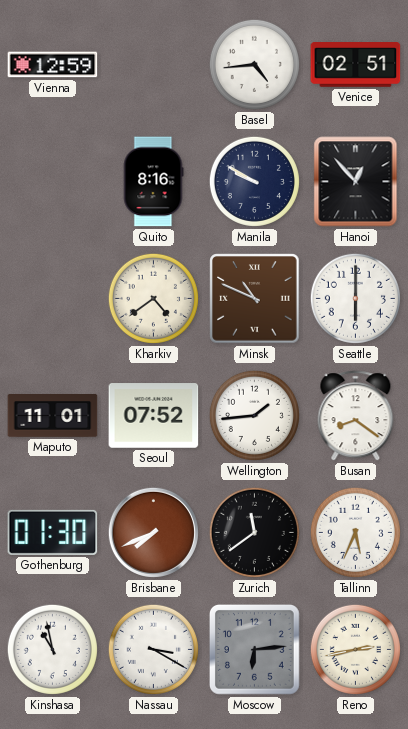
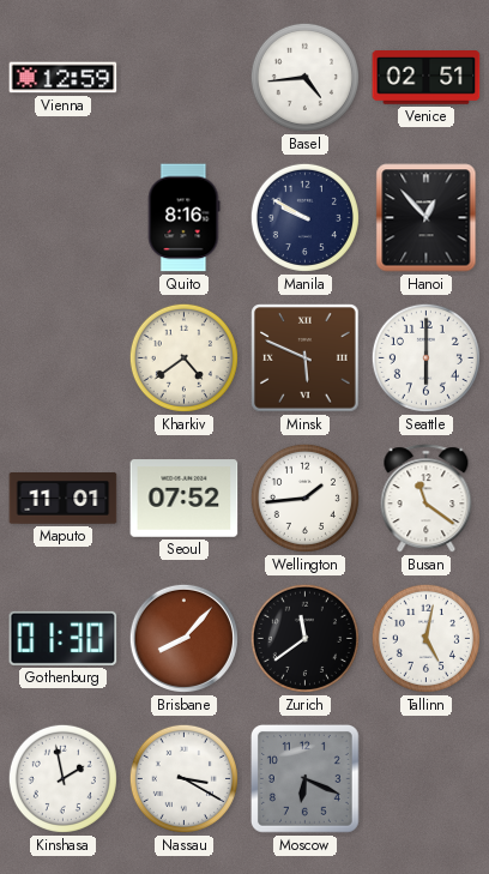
Minsk: 10:49 -> 5:49
Busan: 8:21 -> 11:21
Brisbane: 7:41 -> 8:07
Tallinn: 5:34 -> 5:02
Kinshasa: 10:58 -> 1:58
Moscow: 6:14 -> 6:19
Reno: 2:43 -> none
